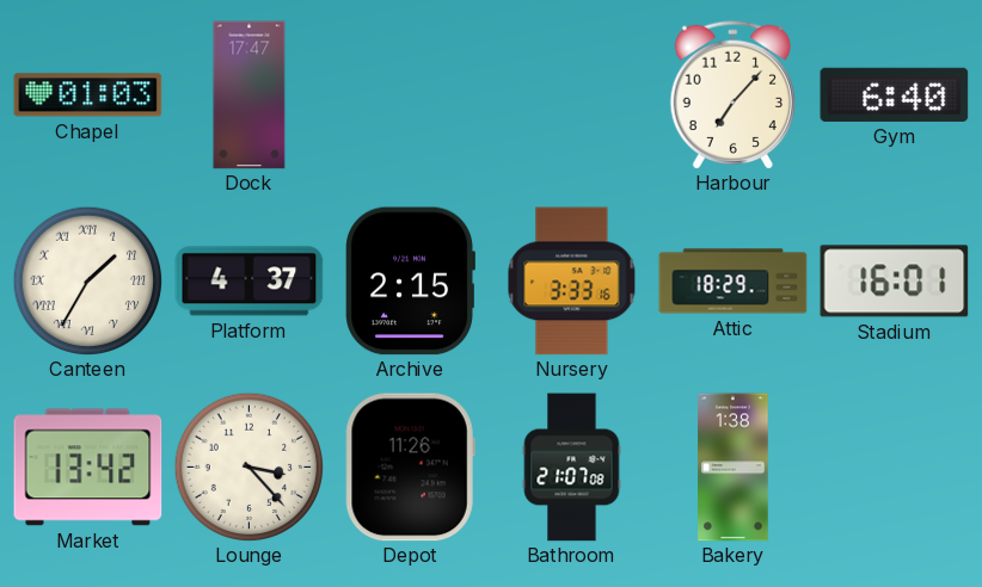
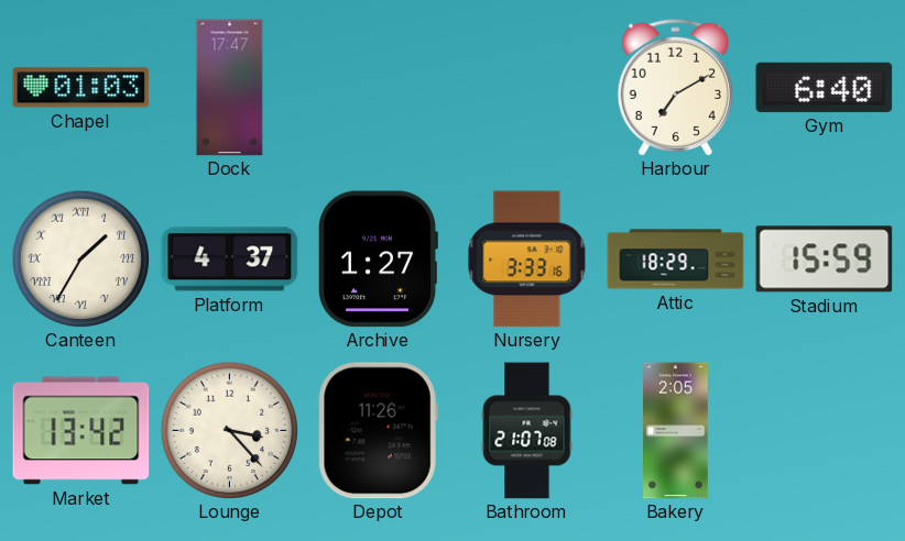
Harbour: 7:07 -> 7:10
Archive: 2:15 -> 1:27
Stadium: 16:01 -> 15:59
Bakery: 1:38 -> 2:05
